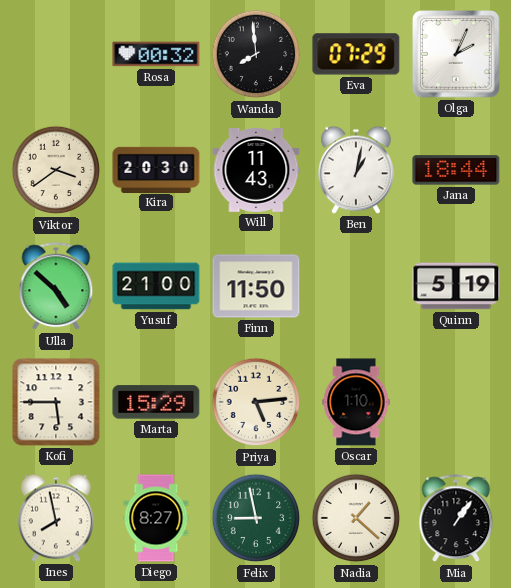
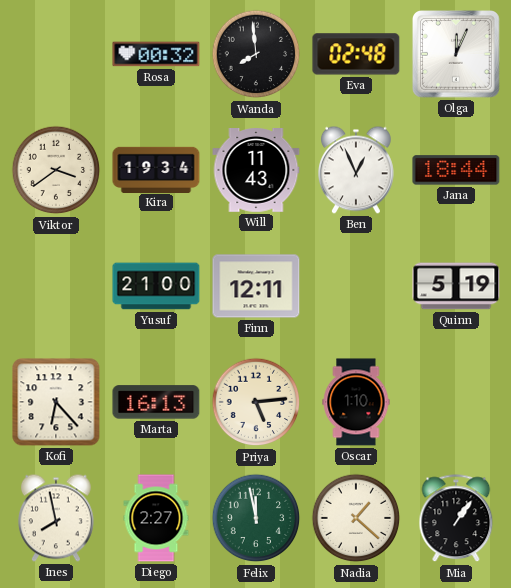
Eva: 07:29 -> 02:48
Olga: 2:04 -> 12:04
Kira: 20:30 -> 19:34
Ben: 1:02 -> 12:56
Ulla: 4:52 -> none
Finn: 11:50 -> 12:11
Kofi: 5:45 -> 6:23
Marta: 15:29 -> 16:13
Diego: 8:27 -> 2:27
Felix: 8:58 -> 11:58
